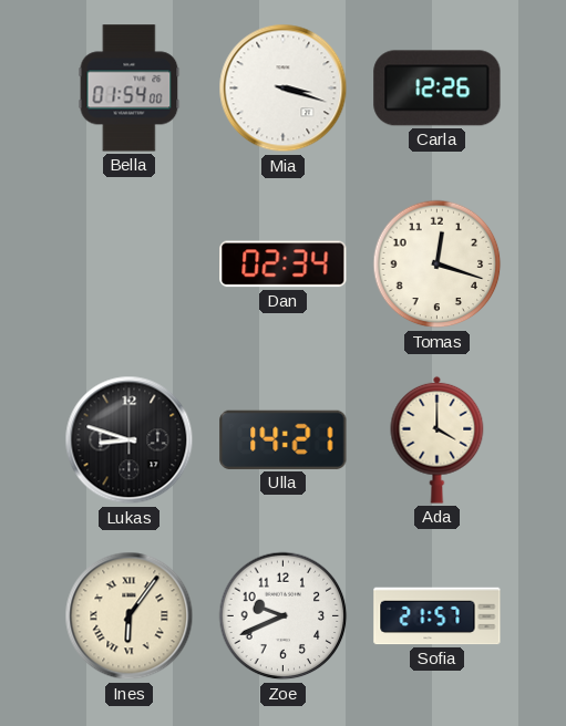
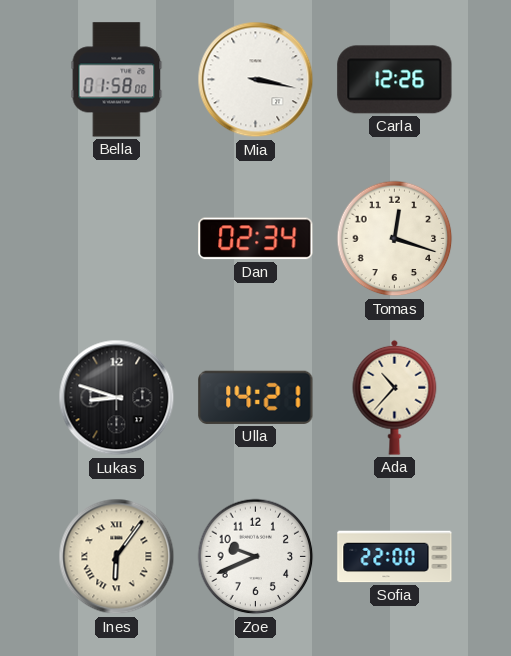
Bella: 01:54 -> 01:58
Mia: 3:18 -> 3:17
Ada: 4:00 -> 10:37
Sofia: 21:57 -> 22:00
